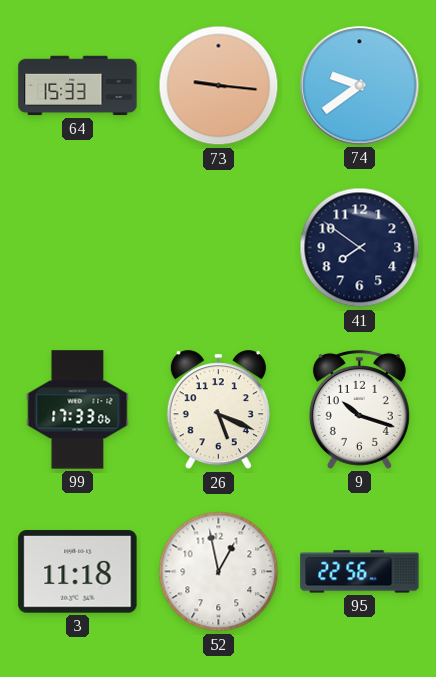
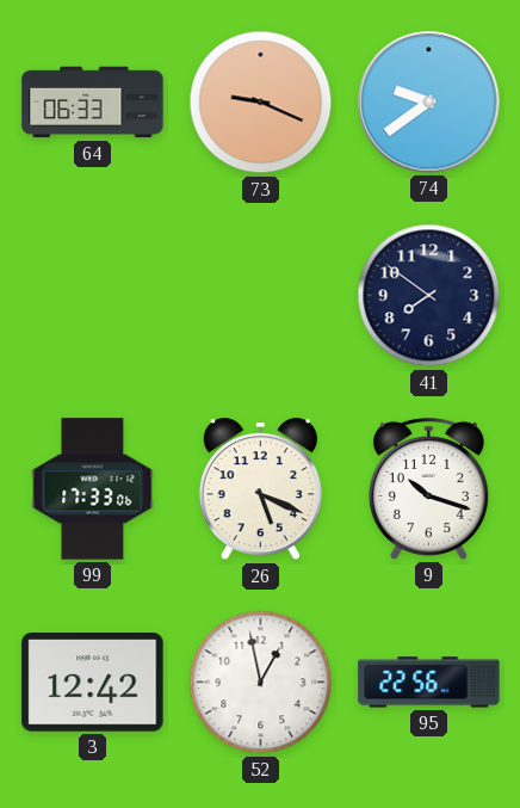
64: 15:33 -> 06:33
73: 9:16 -> 9:19
3: 11:18 -> 12:42
